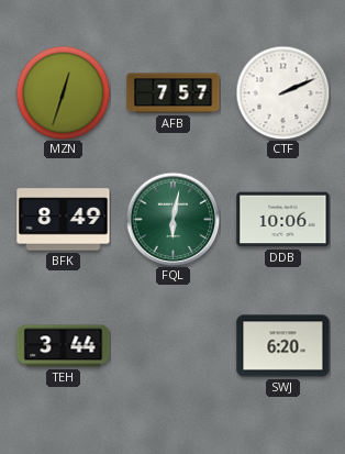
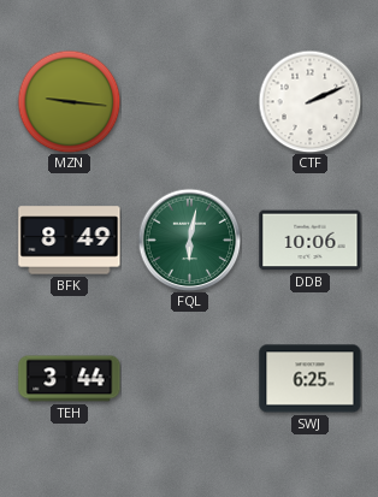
MZN: 12:33 -> 9:16
AFB: 7:57 -> none
SWJ: 6:20 -> 6:25
